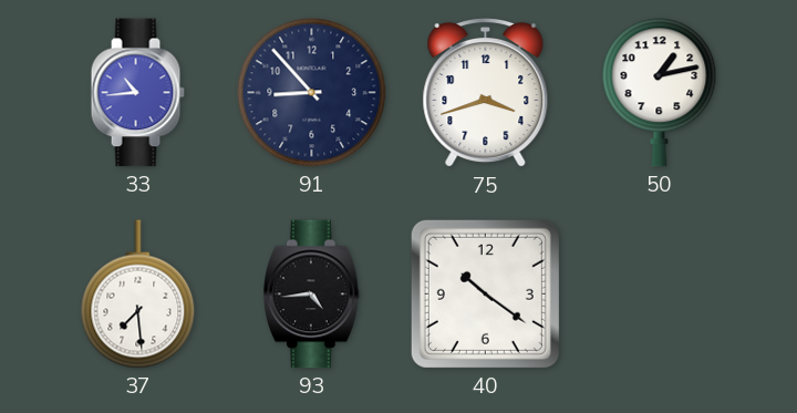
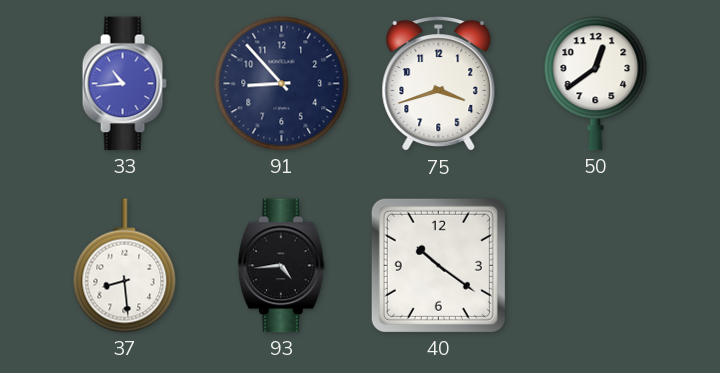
50: 1:13 -> 12:39
37: 7:29 -> 8:29
